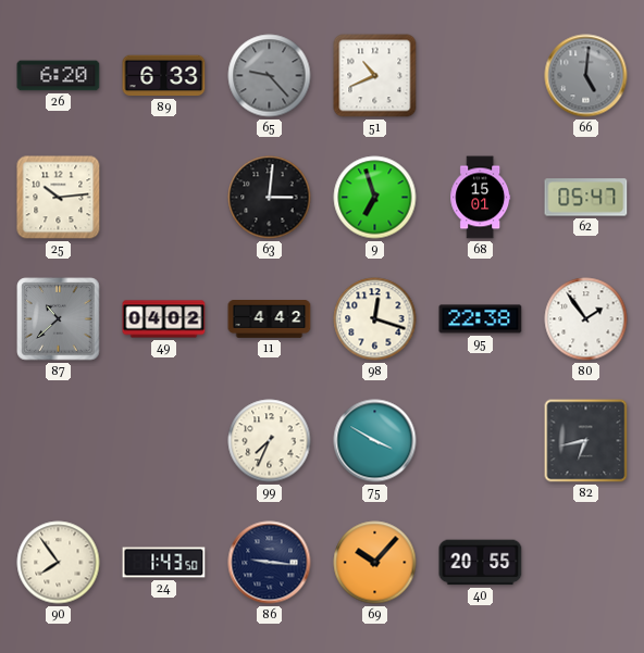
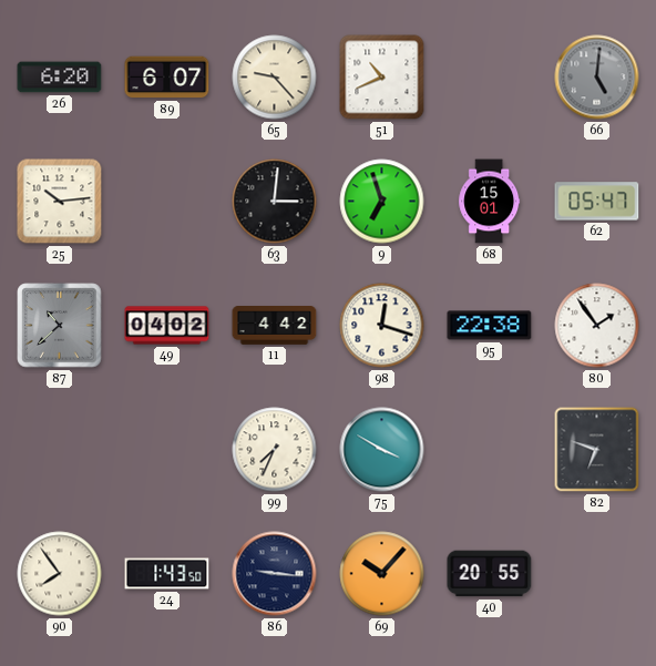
89: 6:33 -> 6:07
65 dial: grey -> cream
82: 6:43 -> 6:48
